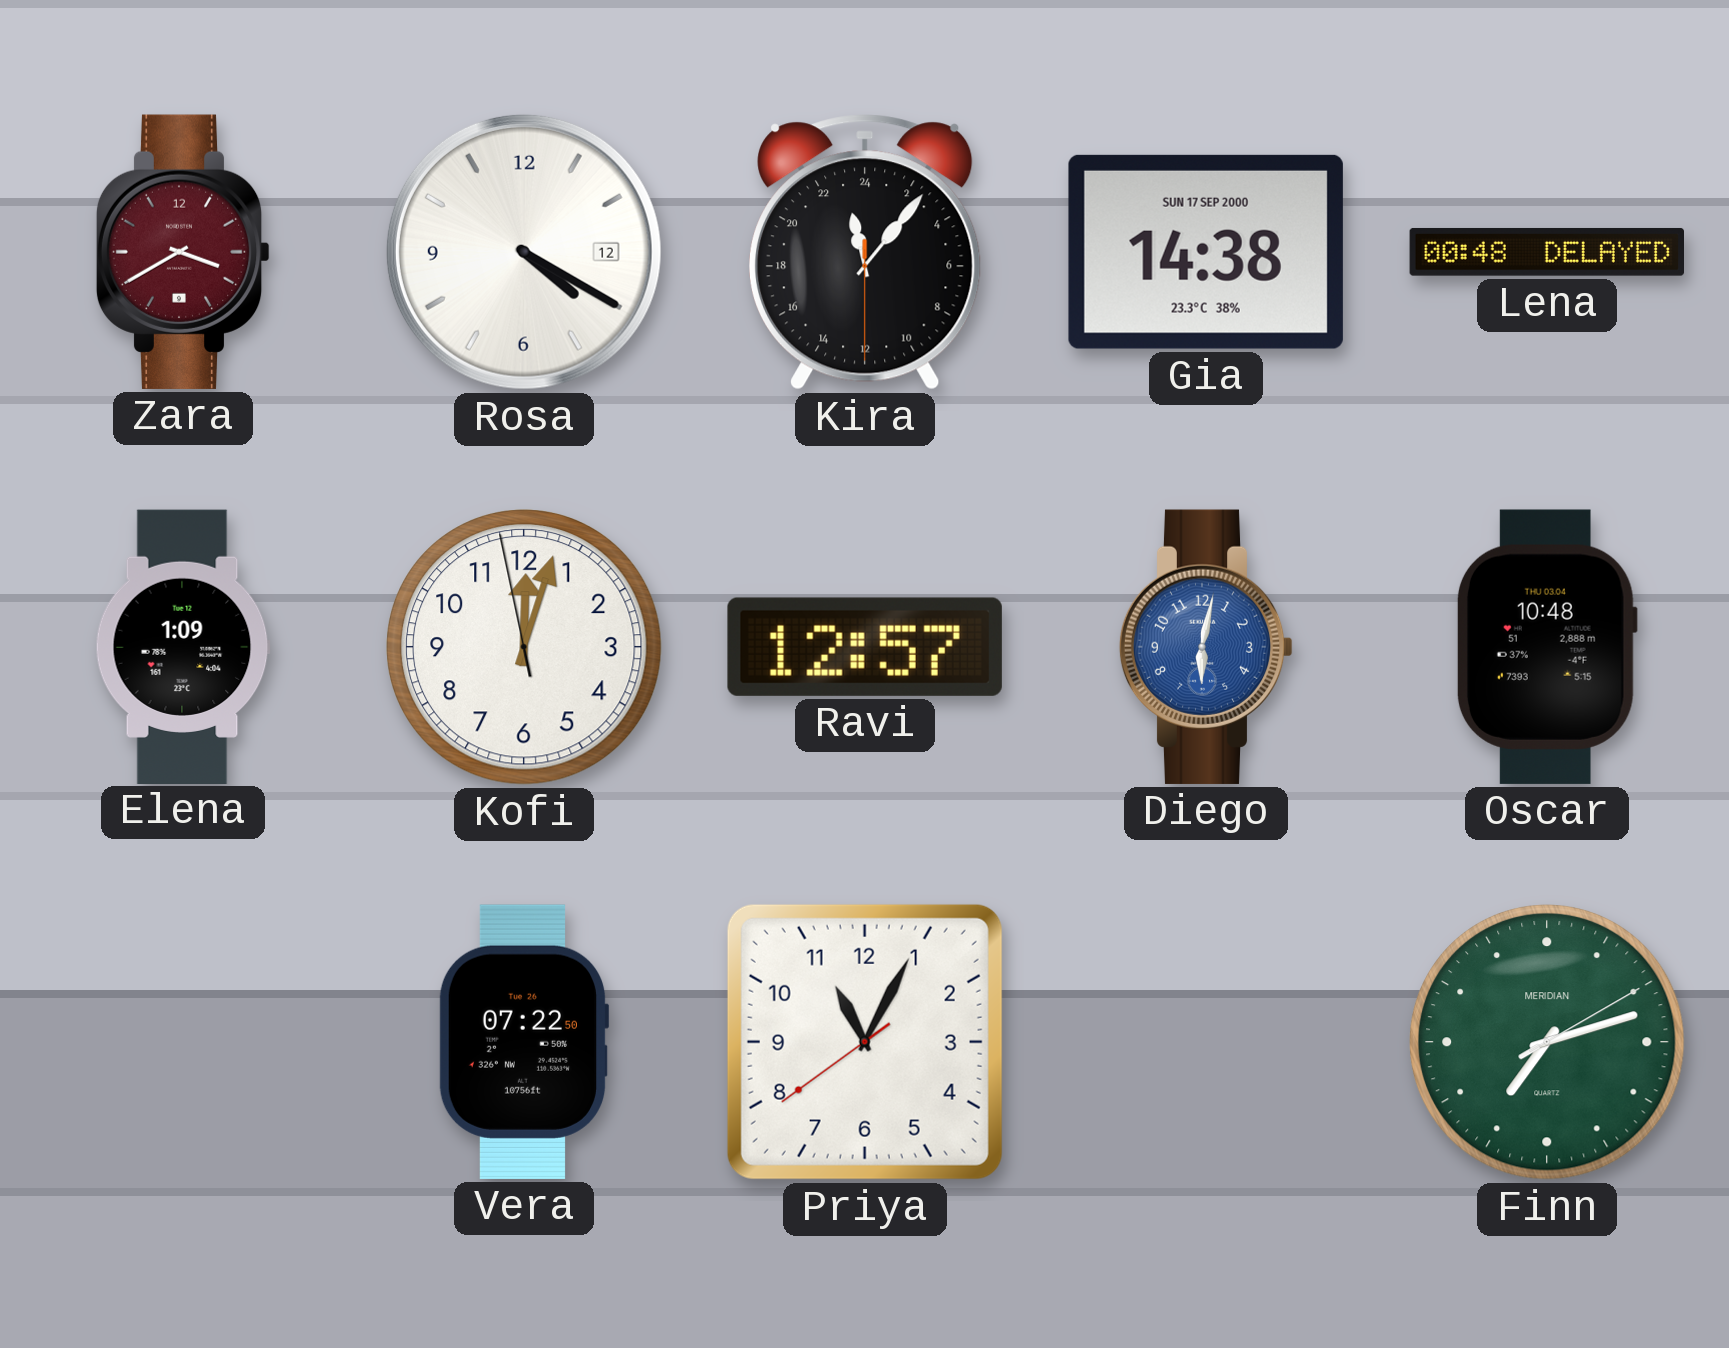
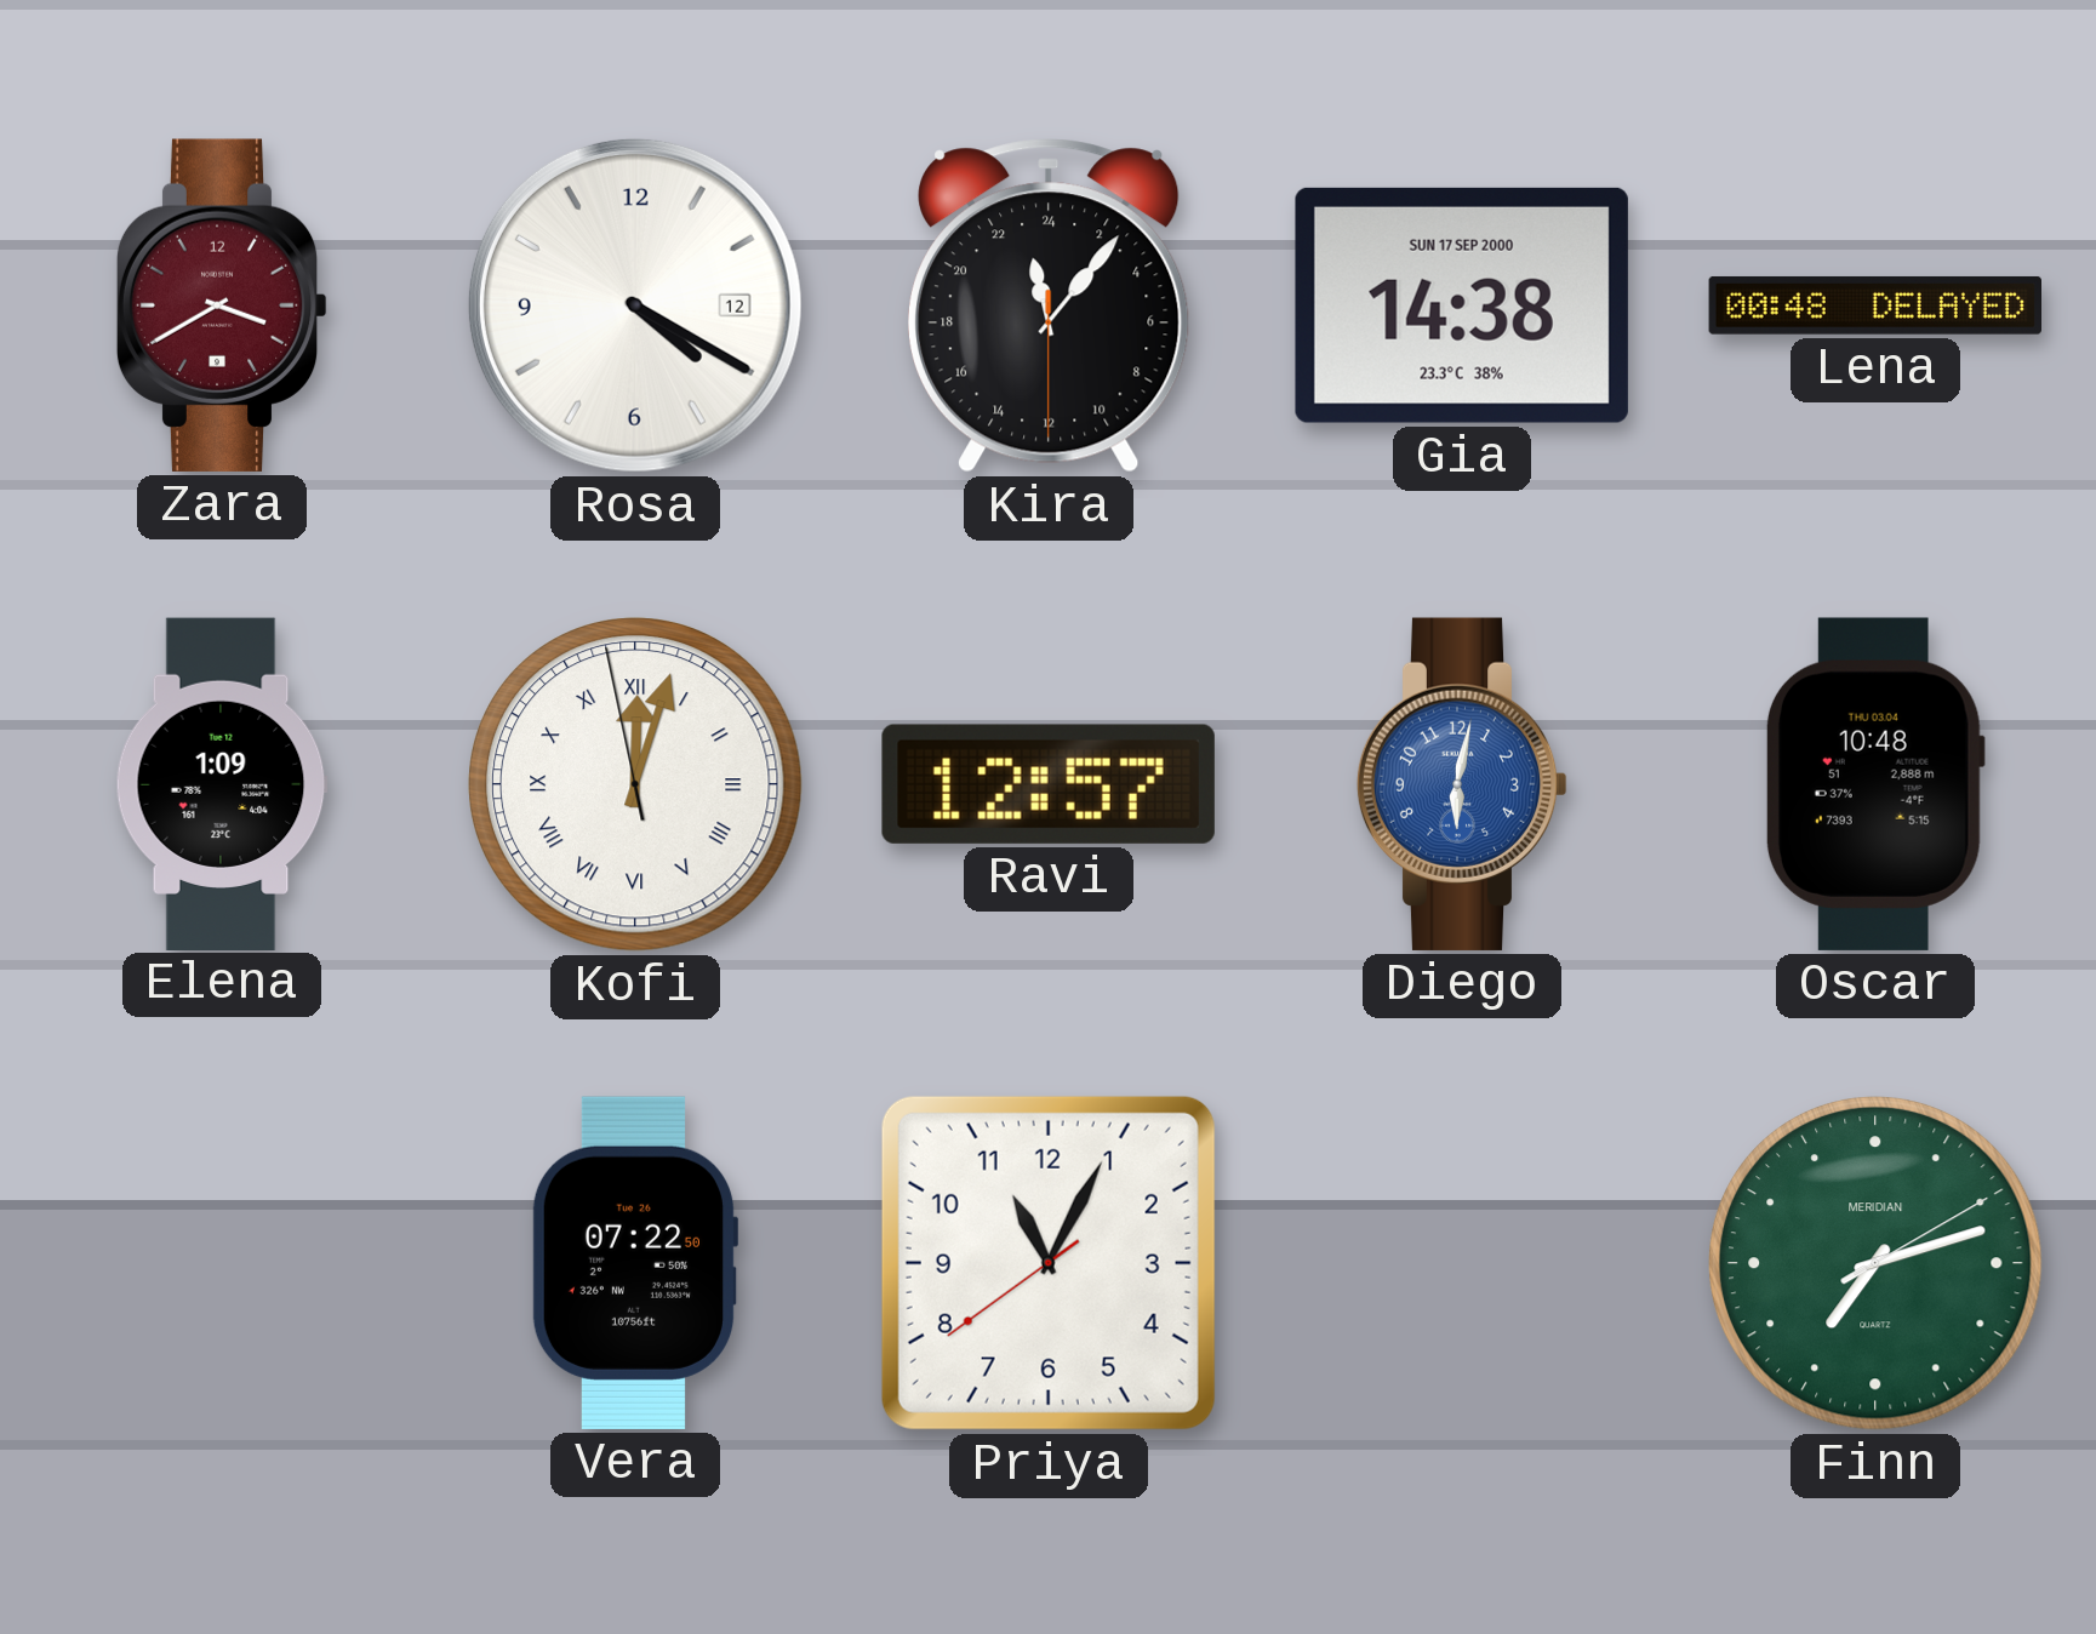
Kofi numerals: Arabic -> Roman
